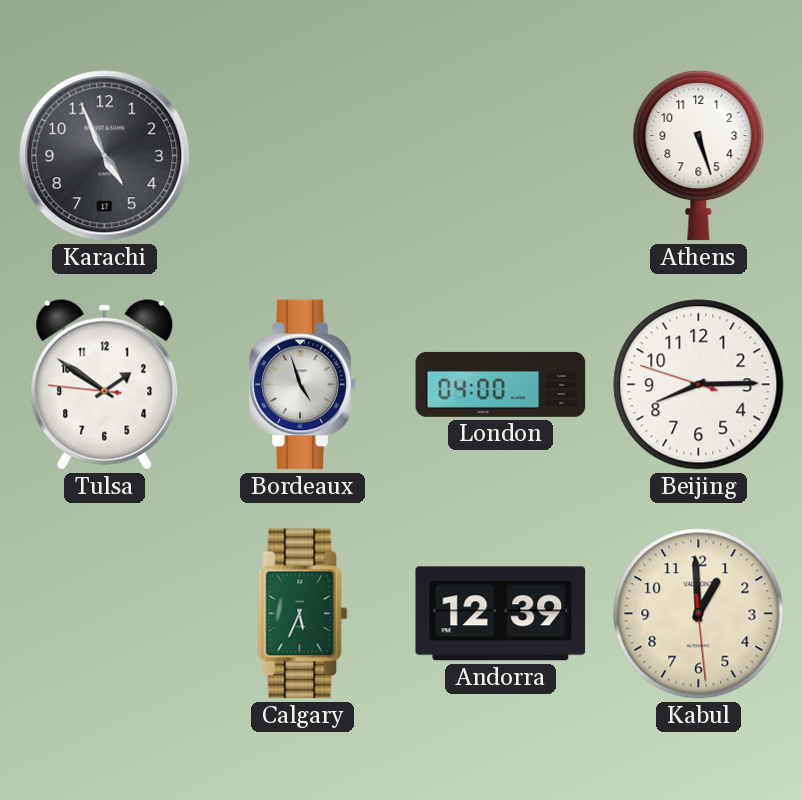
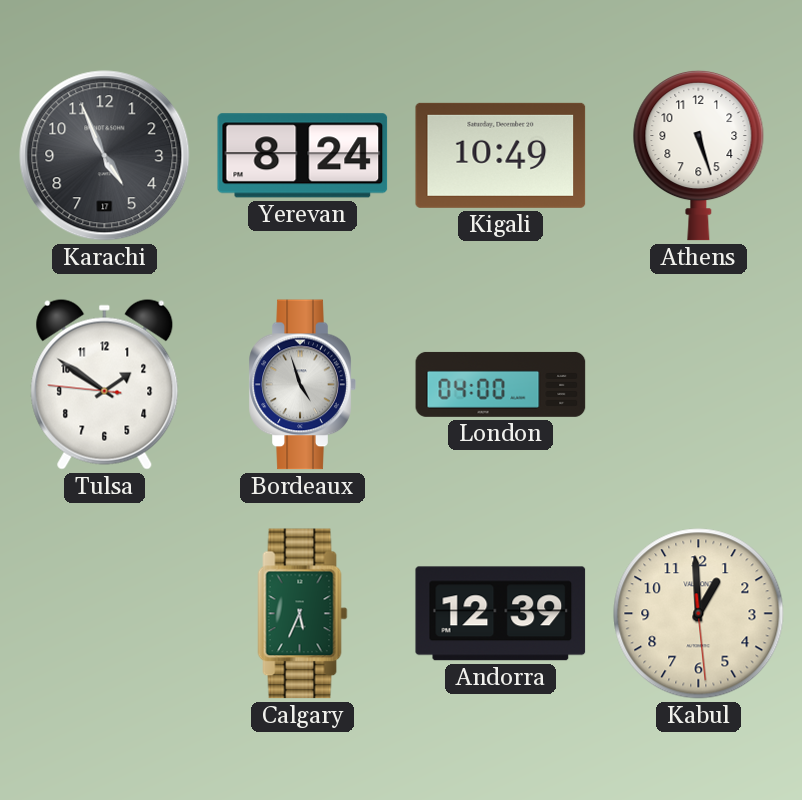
Yerevan: none -> 8:24
Kigali: none -> 10:49
Beijing: 8:14 -> none
